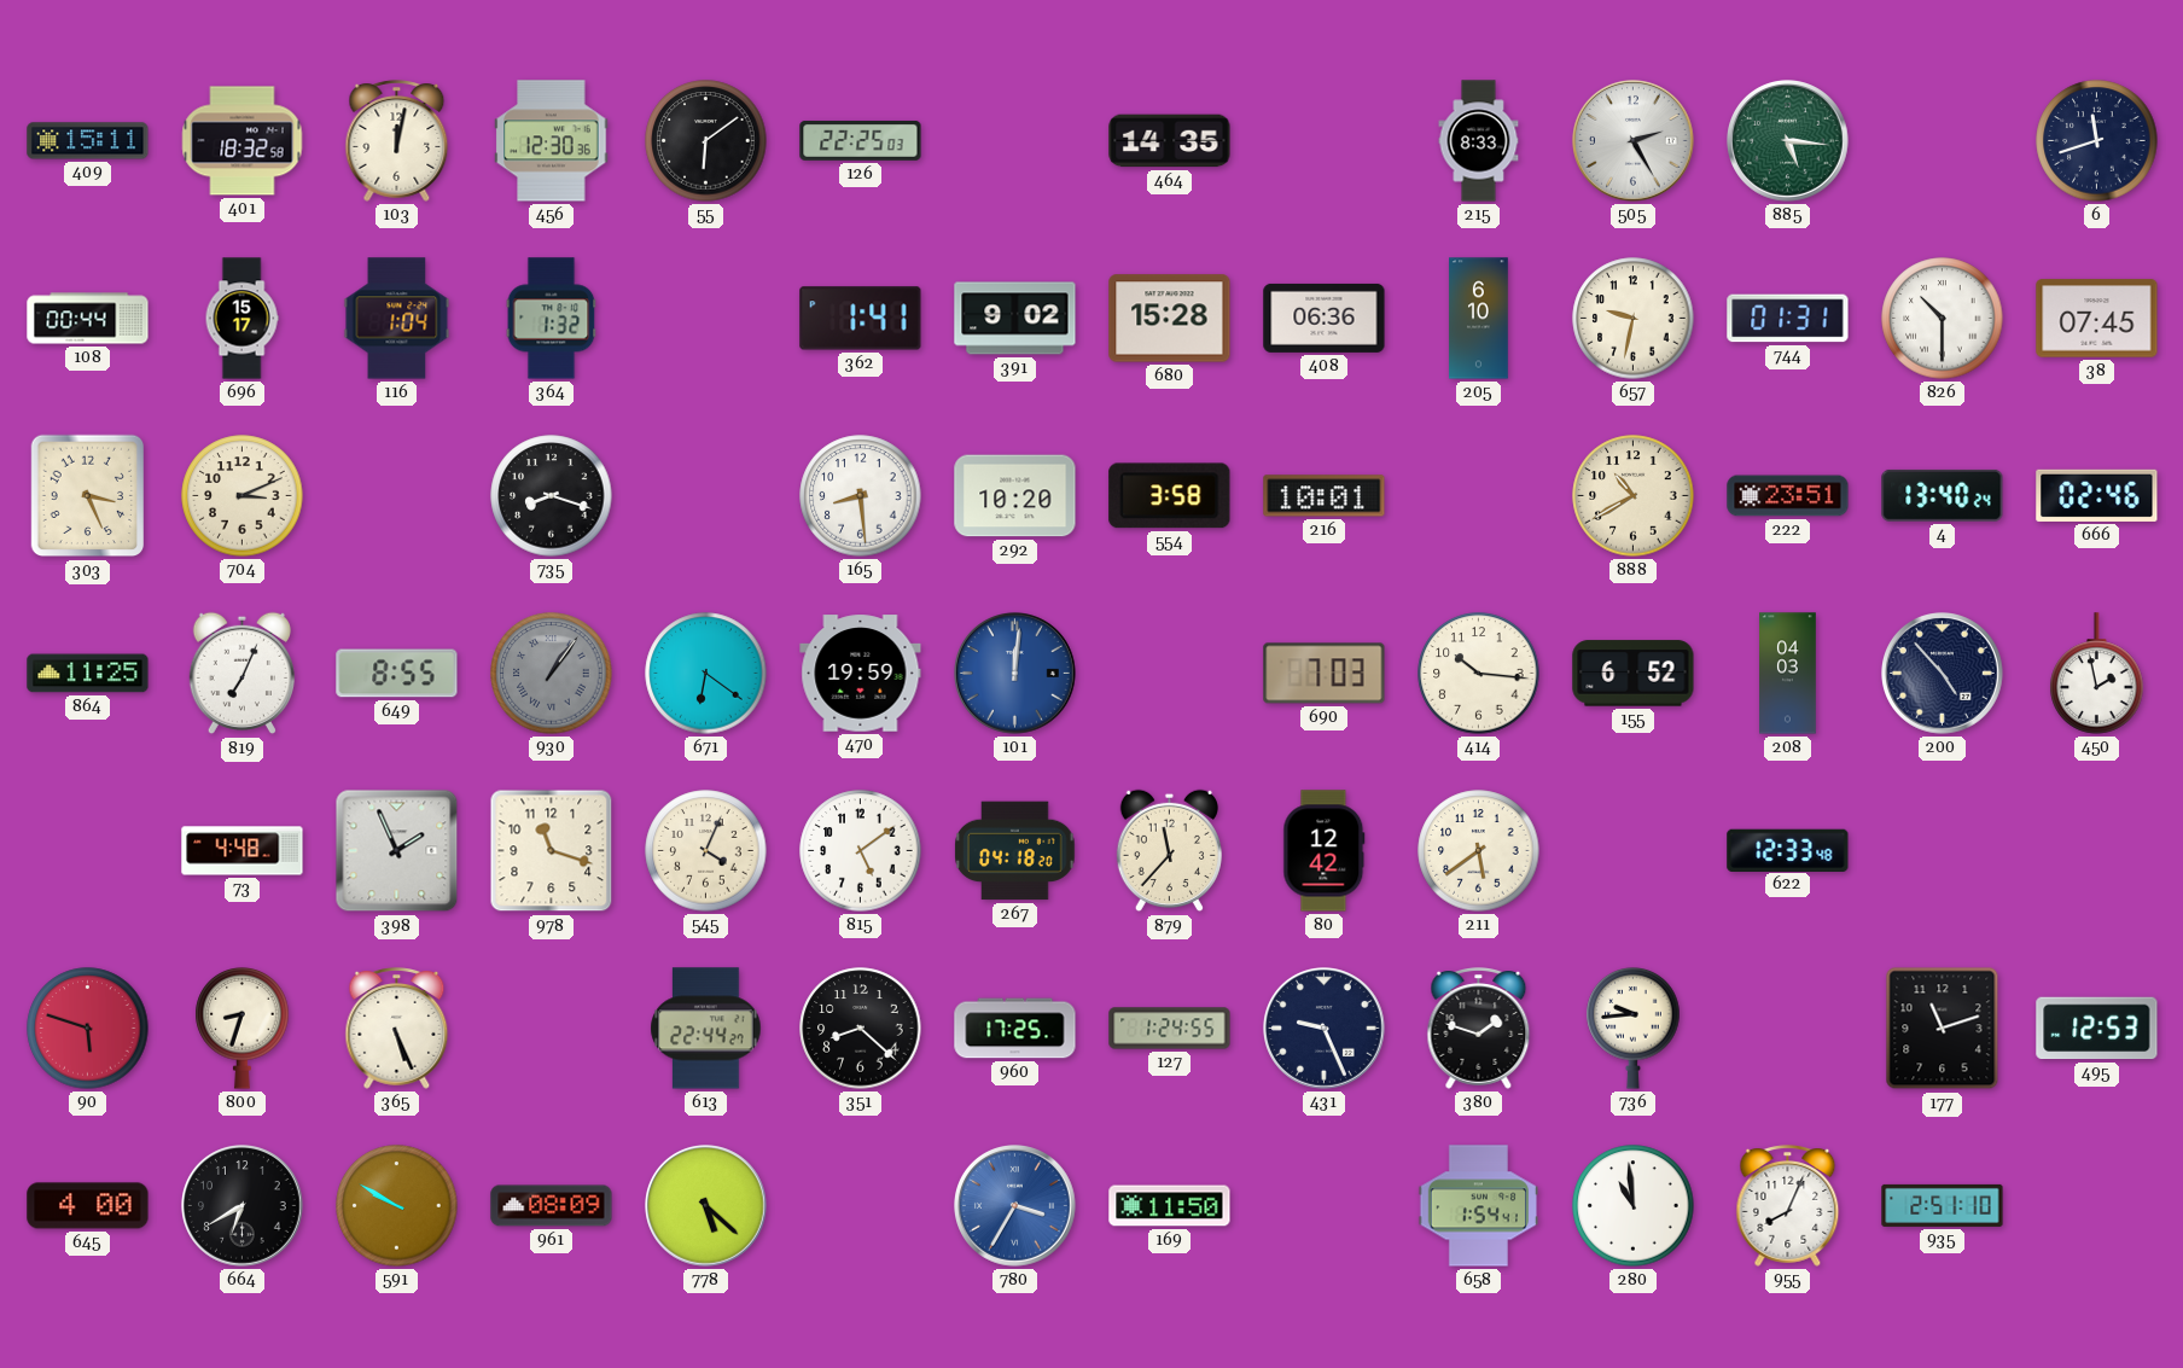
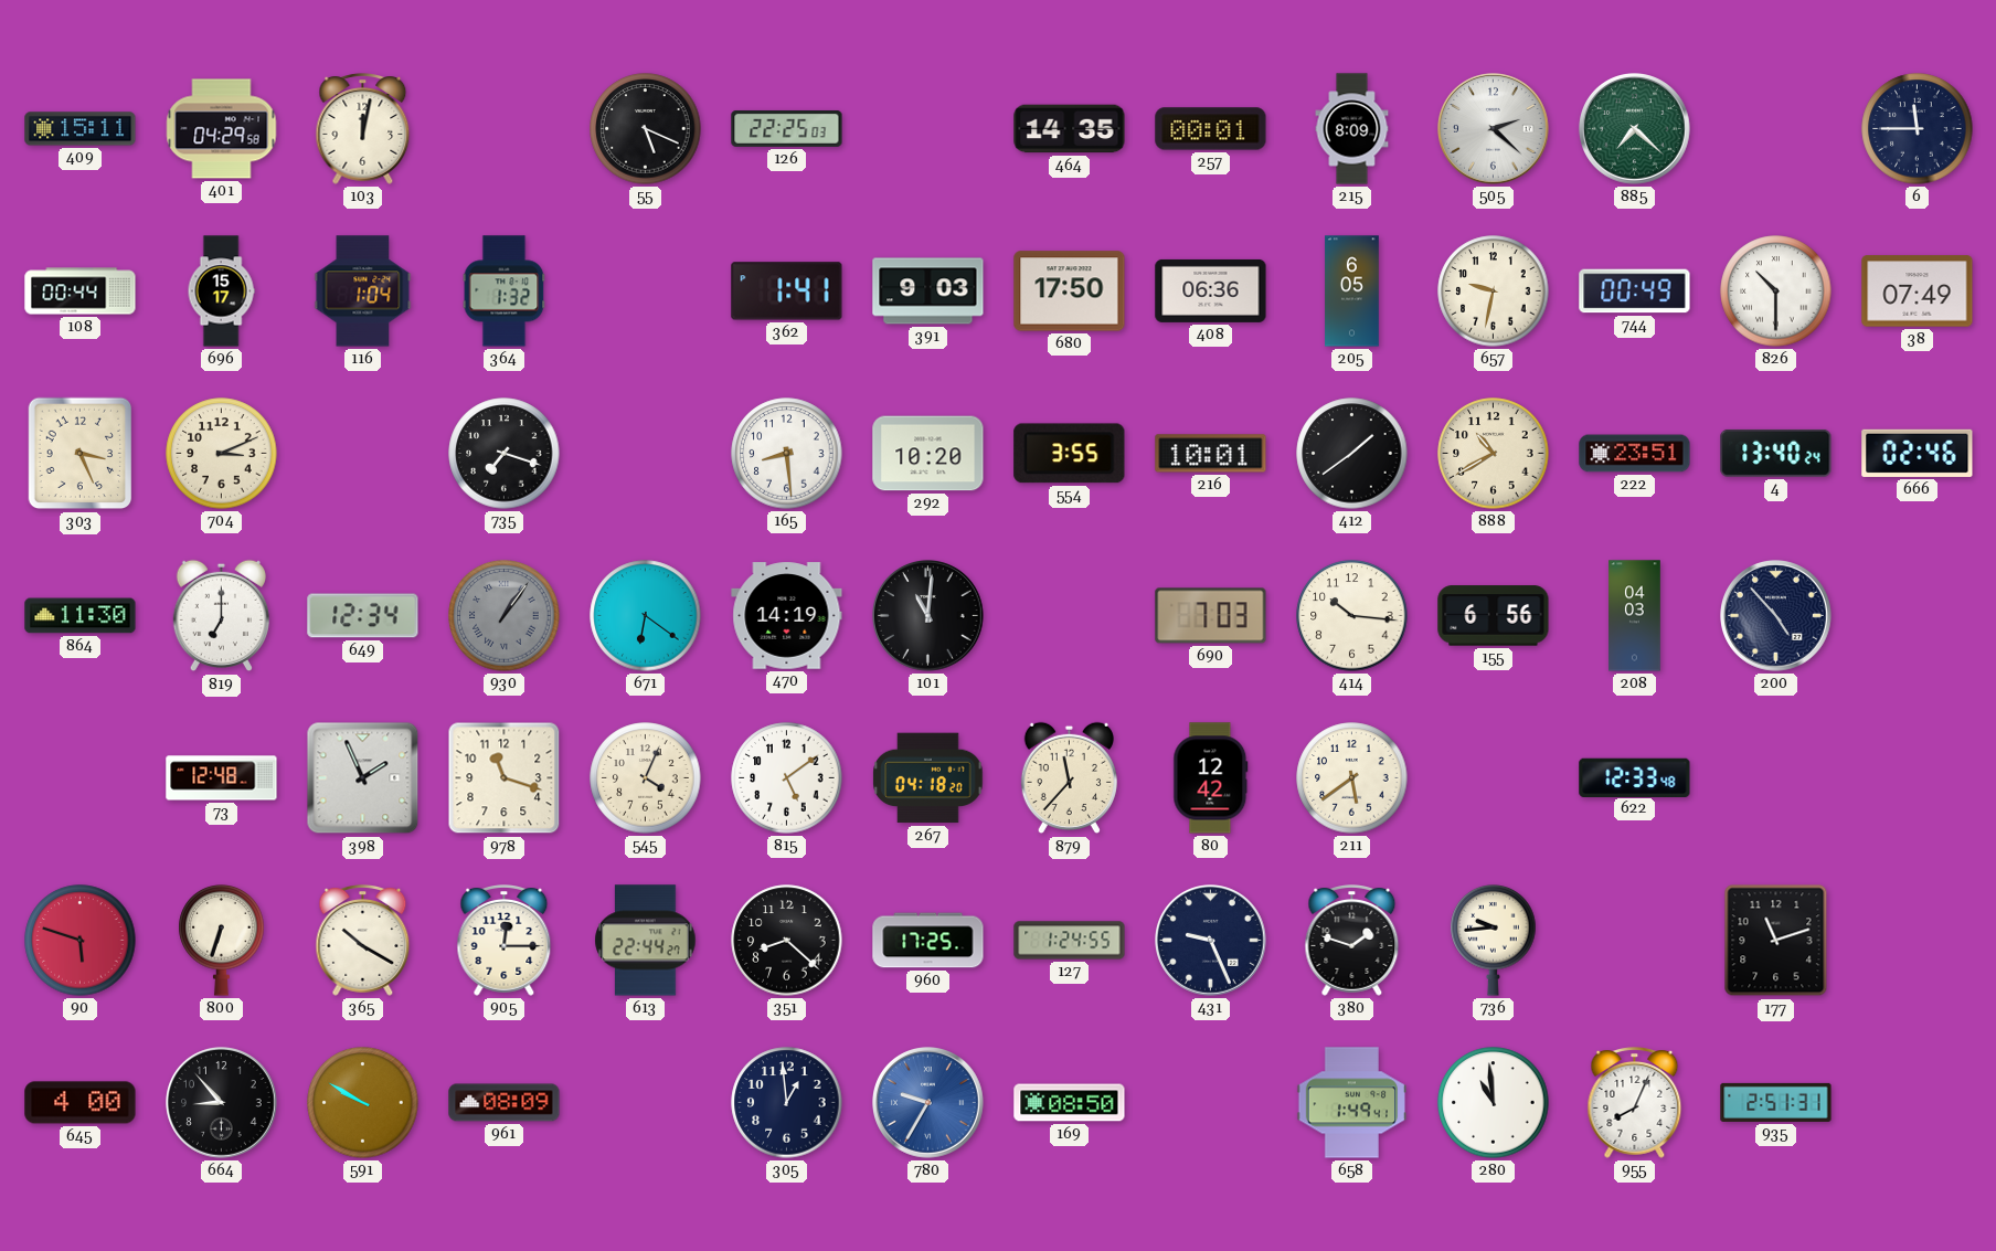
401: 18:32 -> 04:29
456: 12:30 -> none
55: 6:09 -> 5:19
257: none -> 00:01
215: 8:33 -> 8:09
505: 2:25 -> 2:22
885: 5:16 -> 7:22
6: 11:42 -> 11:45
391: 9:02 -> 9:03
680: 15:28 -> 17:50
205: 6:10 -> 6:05
744: 01:31 -> 00:49
38: 07:45 -> 07:49
735: 8:18 -> 7:18
554: 3:58 -> 3:55
412: none -> 1:39
864: 11:25 -> 11:30
819: 7:04 -> 7:00
649: 8:55 -> 12:34
470: 19:59 -> 14:19
101: 12:01 -> 11:01
101 dial: blue -> black
155: 6:52 -> 6:56
450: 1:58 -> none
73: 4:48 -> 12:48
800: 8:33 -> 6:33
365: 5:26 -> 10:20
905: none -> 12:15
495: 12:53 -> none
664: 6:40 -> 8:53
778: 5:22 -> none
305: none -> 12:59
780: 3:35 -> 9:35
169: 11:50 -> 08:50
658: 1:54 -> 1:49
935: 2:51:10 -> 2:51:31
